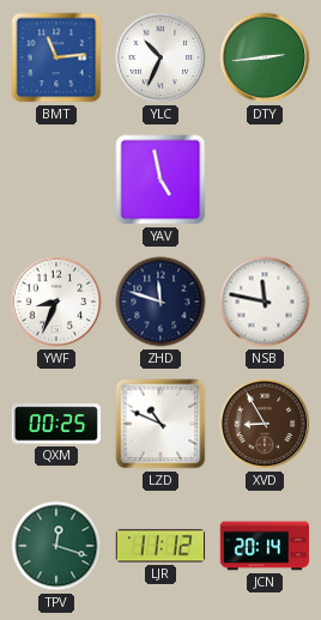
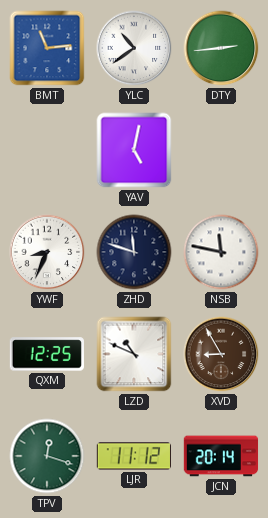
YLC: 10:34 -> 10:39
YAV: 4:58 -> 5:02
QXM: 00:25 -> 12:25
